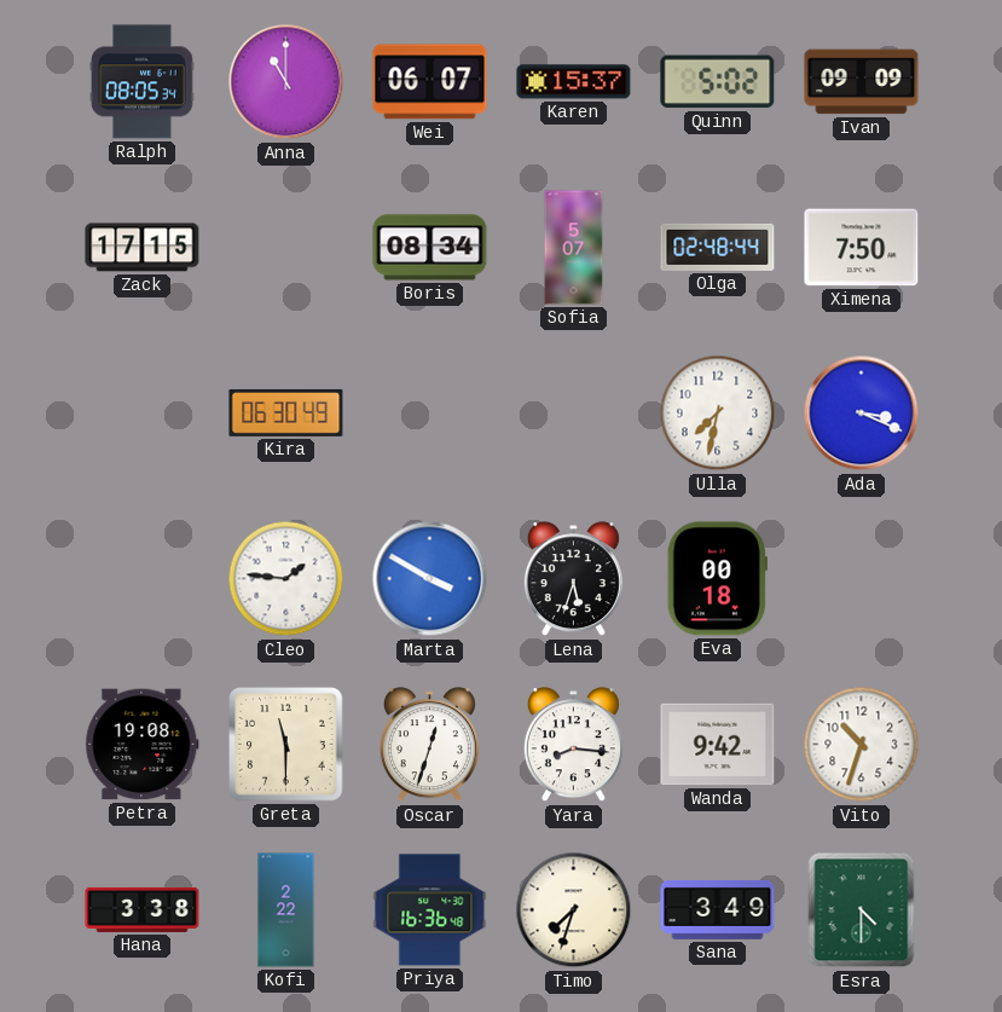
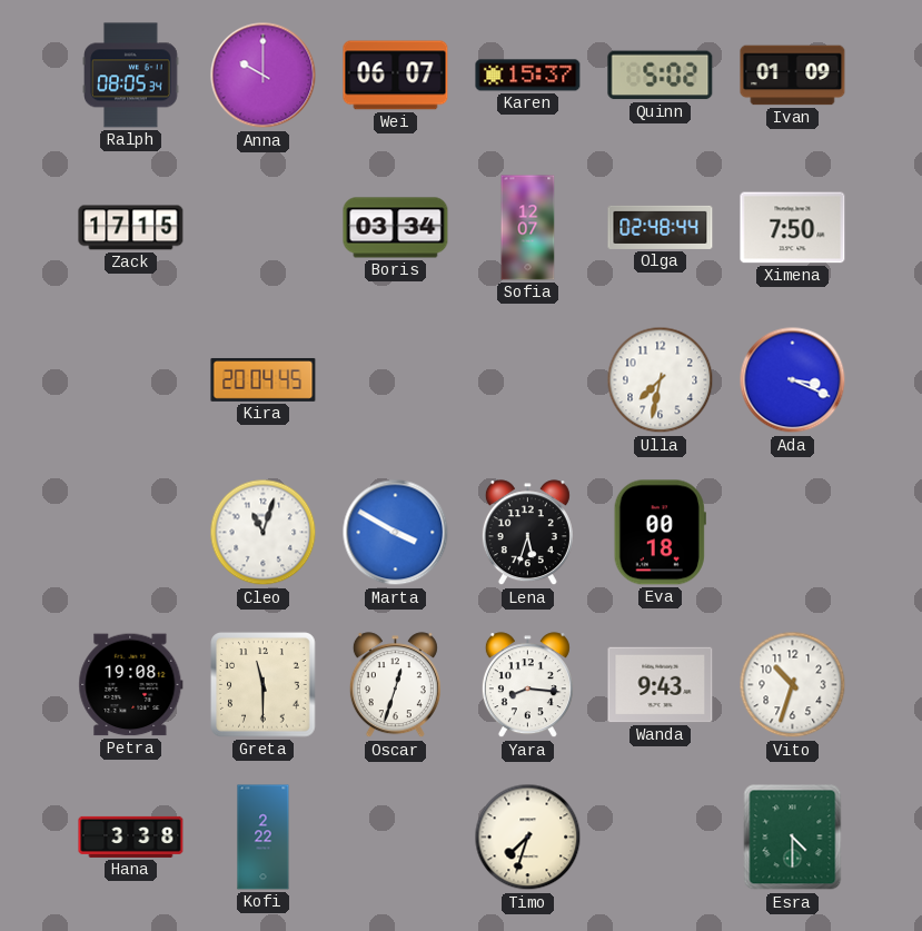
Anna: 11:00 -> 10:00
Ivan: 09:09 -> 01:09
Boris: 08:34 -> 03:34
Sofia: 5:07 -> 12:07
Kira: 06:30 -> 20:04
Cleo: 1:46 -> 11:03
Wanda: 9:42 -> 9:43
Priya: 16:36 -> none
Sana: 3:49 -> none
